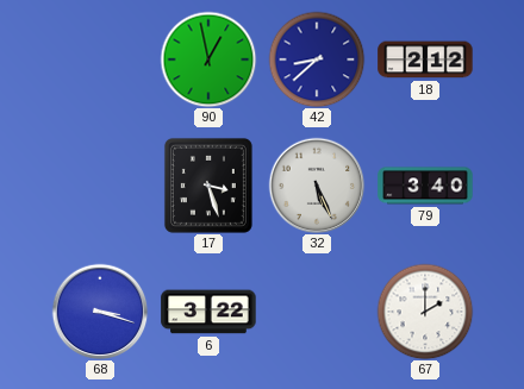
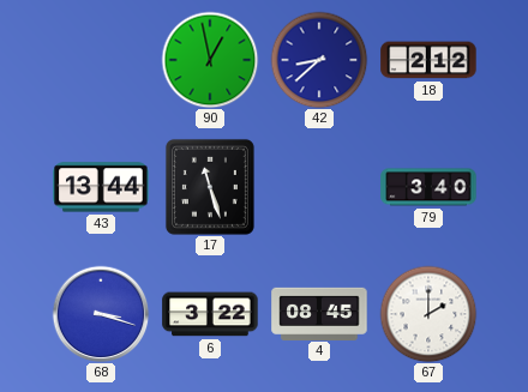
43: none -> 13:44
17: 3:27 -> 11:27
32: 5:26 -> none
4: none -> 08:45
